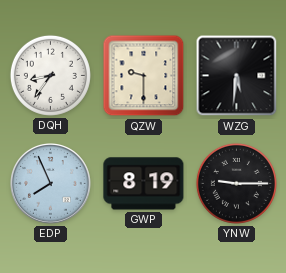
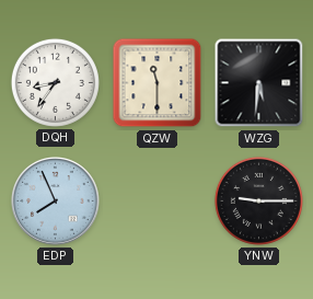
QZW: 9:30 -> 11:30
GWP: 8:19 -> none
